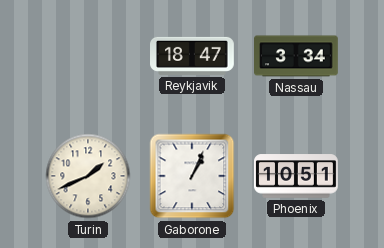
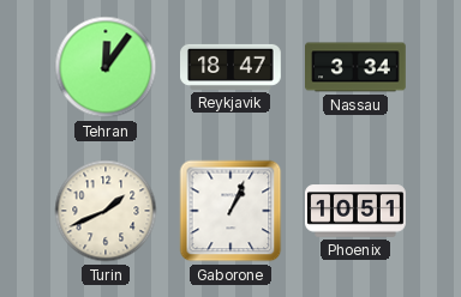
Tehran: none -> 12:06
